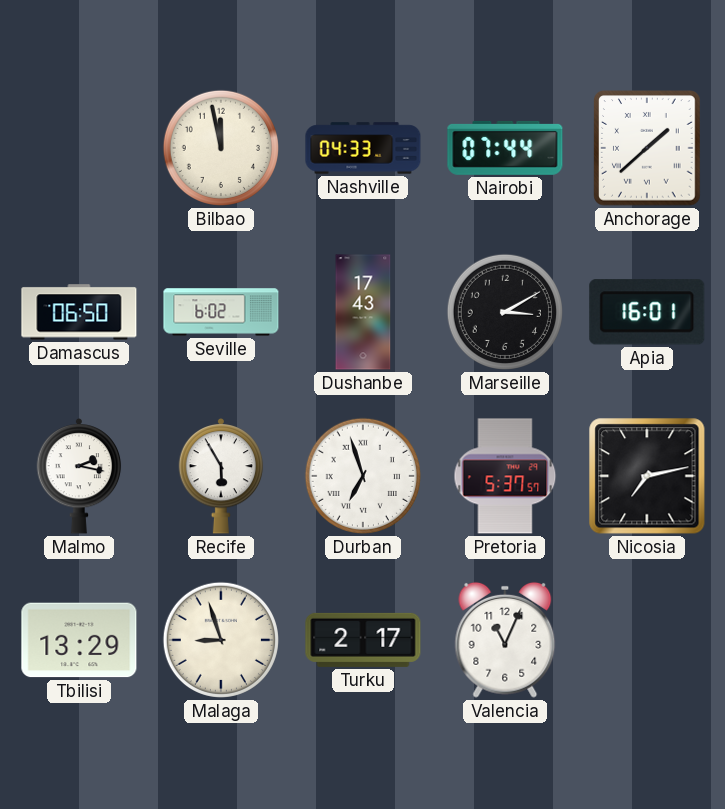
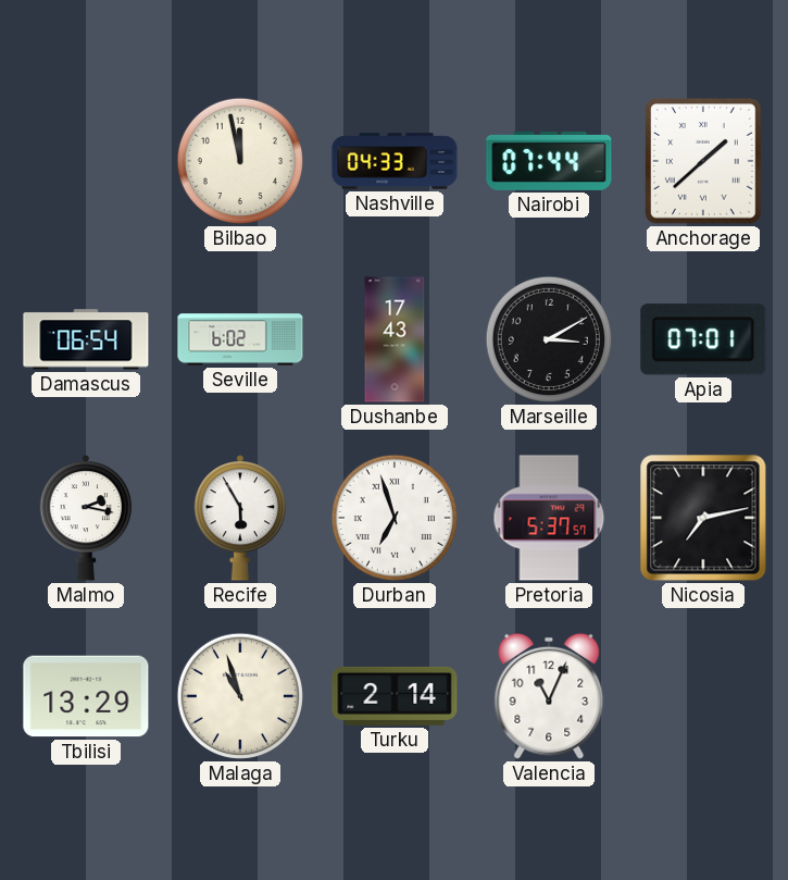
Damascus: 06:50 -> 06:54
Apia: 16:01 -> 07:01
Malaga: 8:57 -> 10:57
Turku: 2:17 -> 2:14
